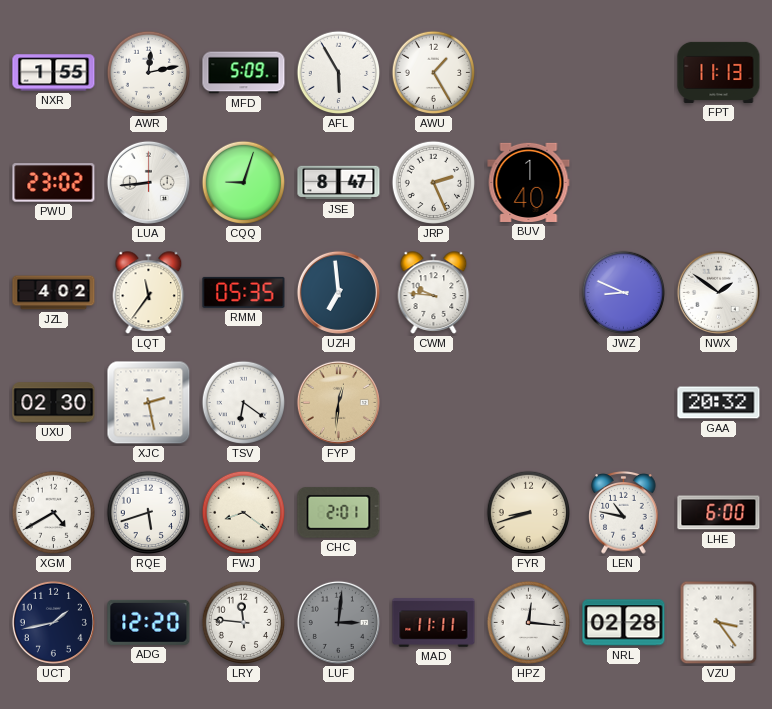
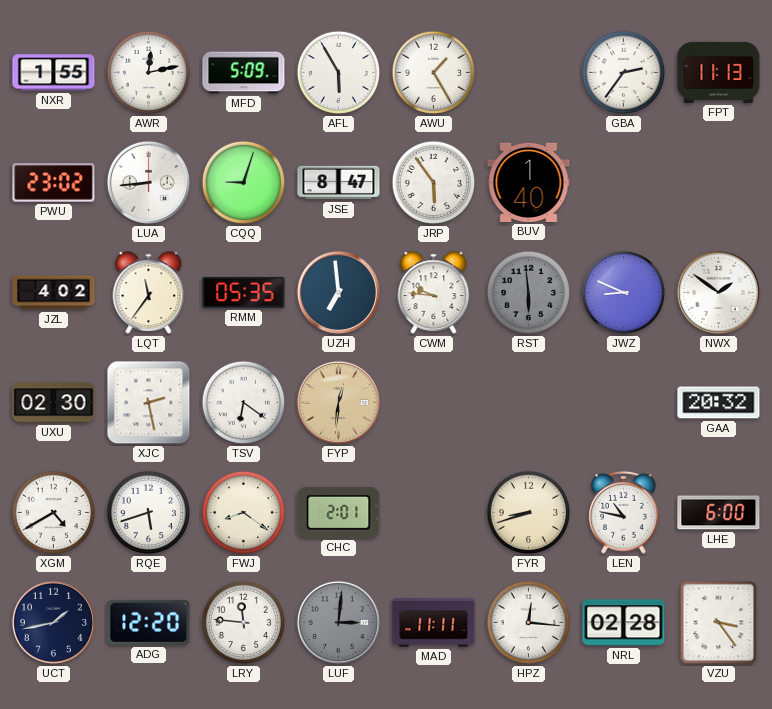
GBA: none -> 2:36
JRP: 2:26 -> 5:54
RST: none -> 5:59
